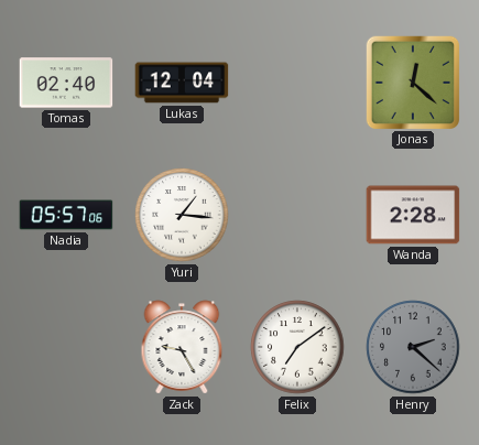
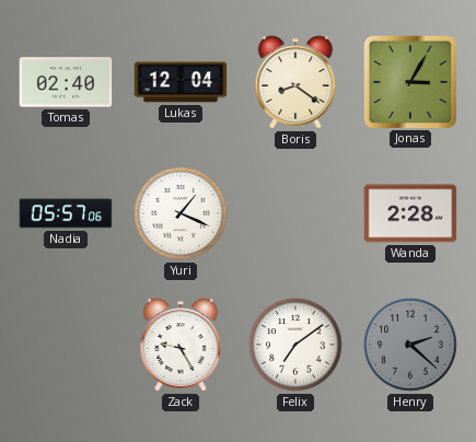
Boris: none -> 8:21
Jonas: 12:22 -> 3:05
Yuri: 1:16 -> 1:19
